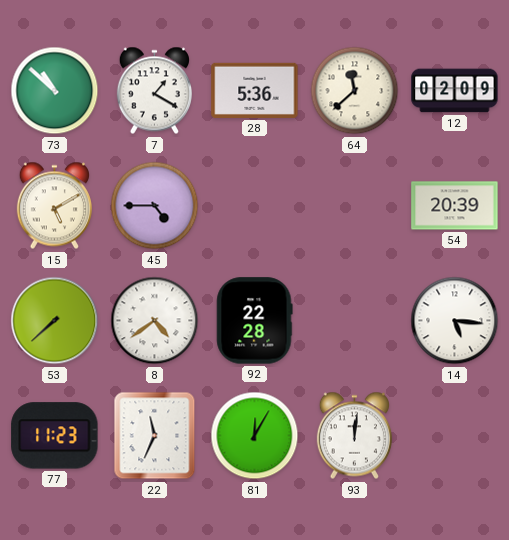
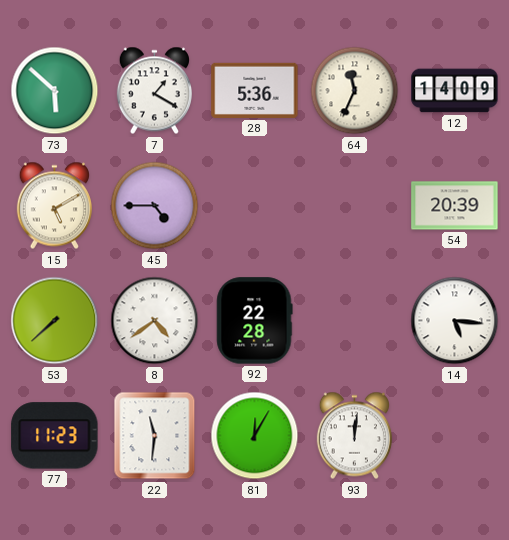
73: 10:52 -> 5:52
64: 11:38 -> 11:34
12: 02:09 -> 14:09
22: 11:34 -> 11:31
